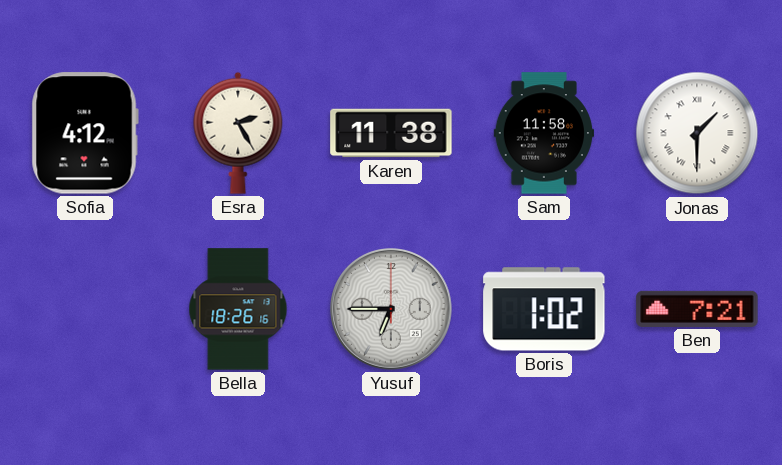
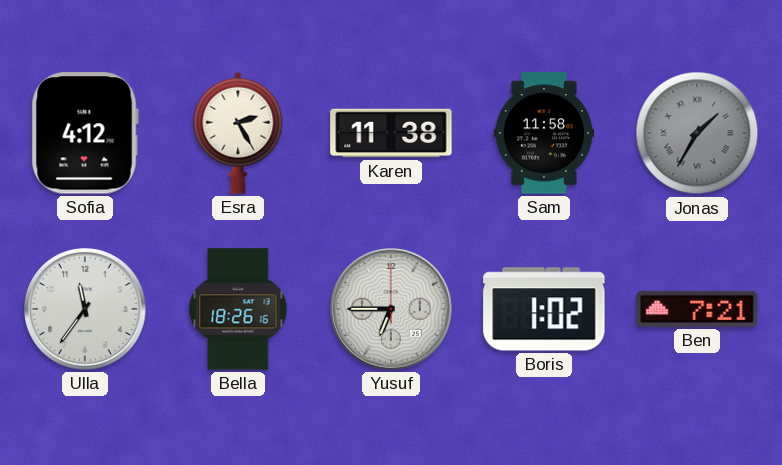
Jonas: 1:30 -> 1:35
Jonas dial: white -> grey
Ulla: none -> 11:36
